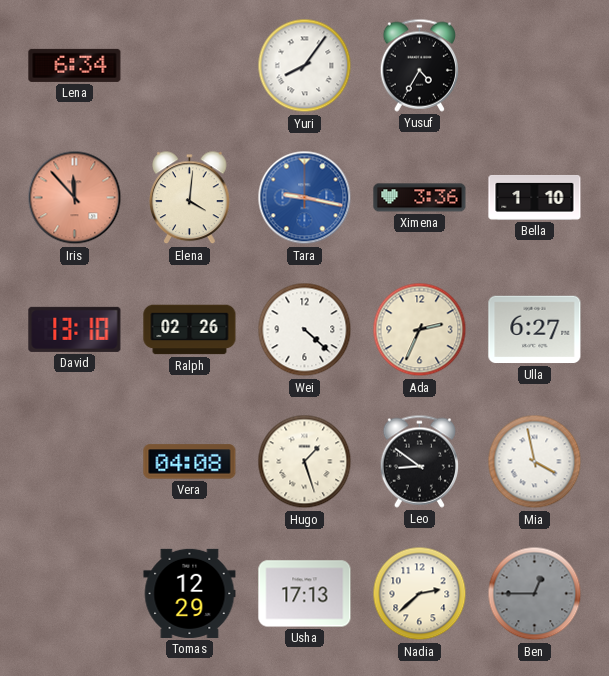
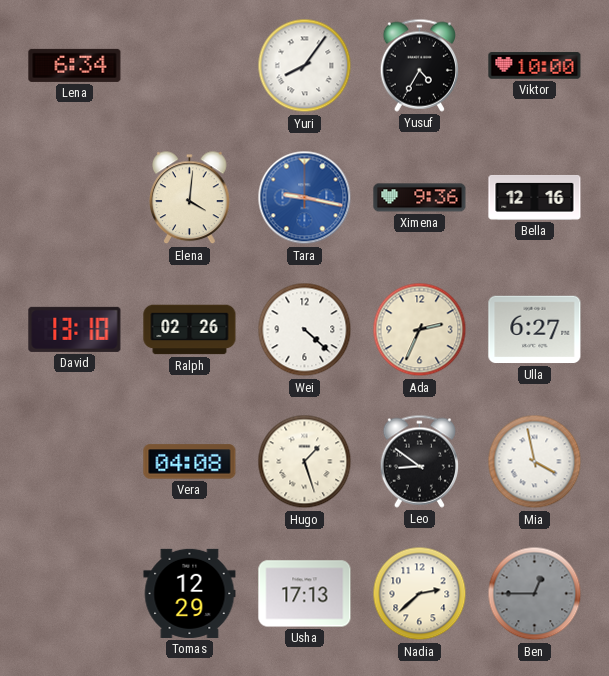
Viktor: none -> 10:00
Iris: 11:53 -> none
Ximena: 3:36 -> 9:36
Bella: 1:10 -> 12:16
